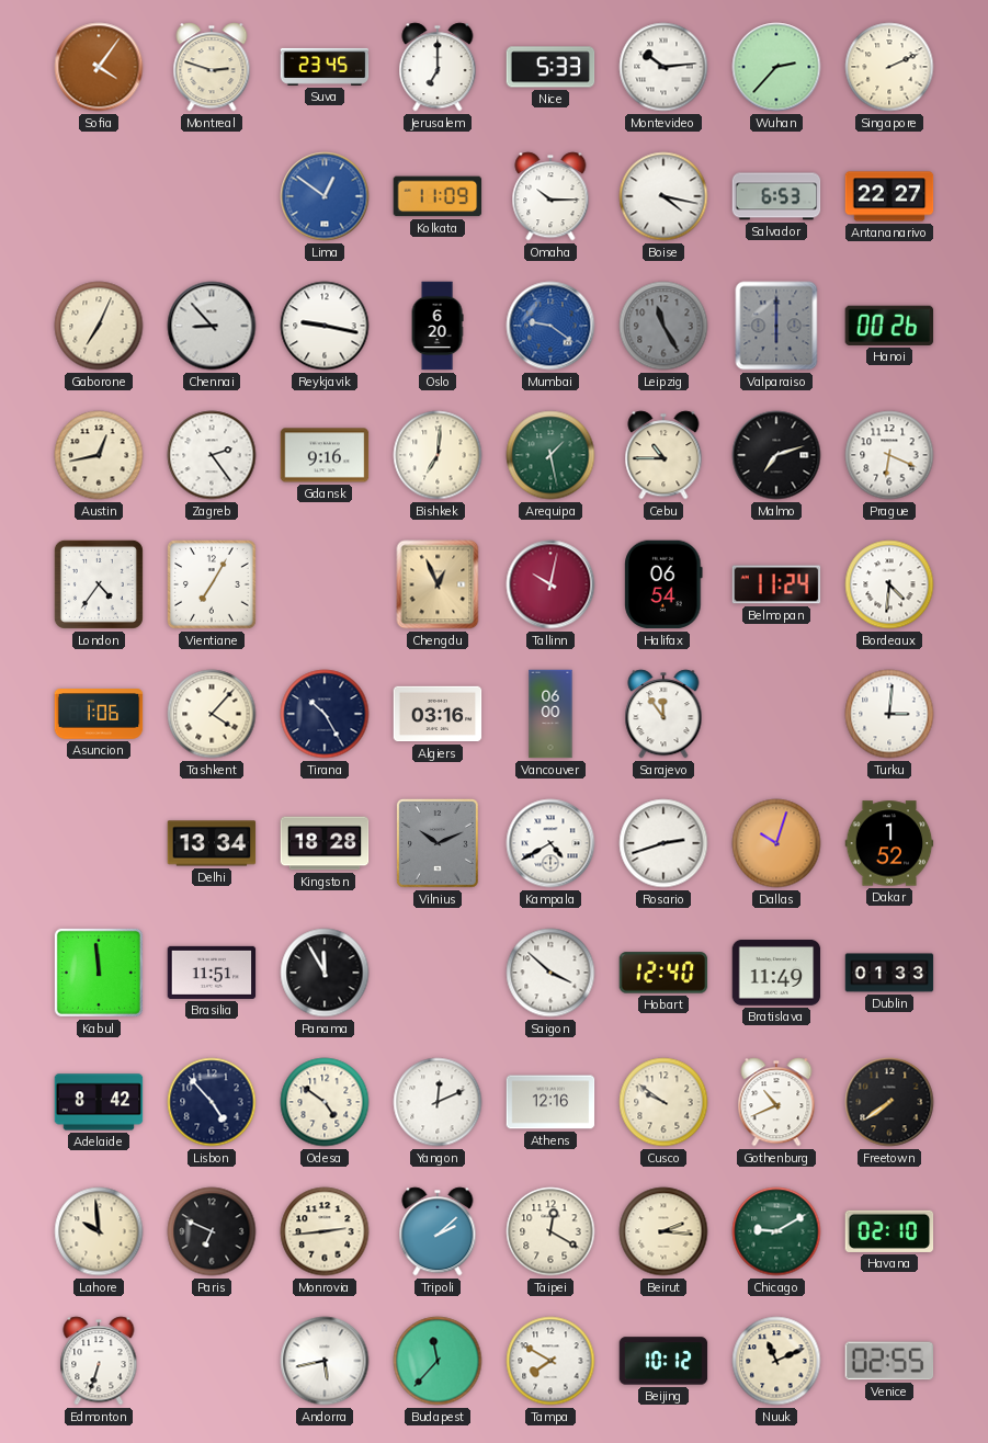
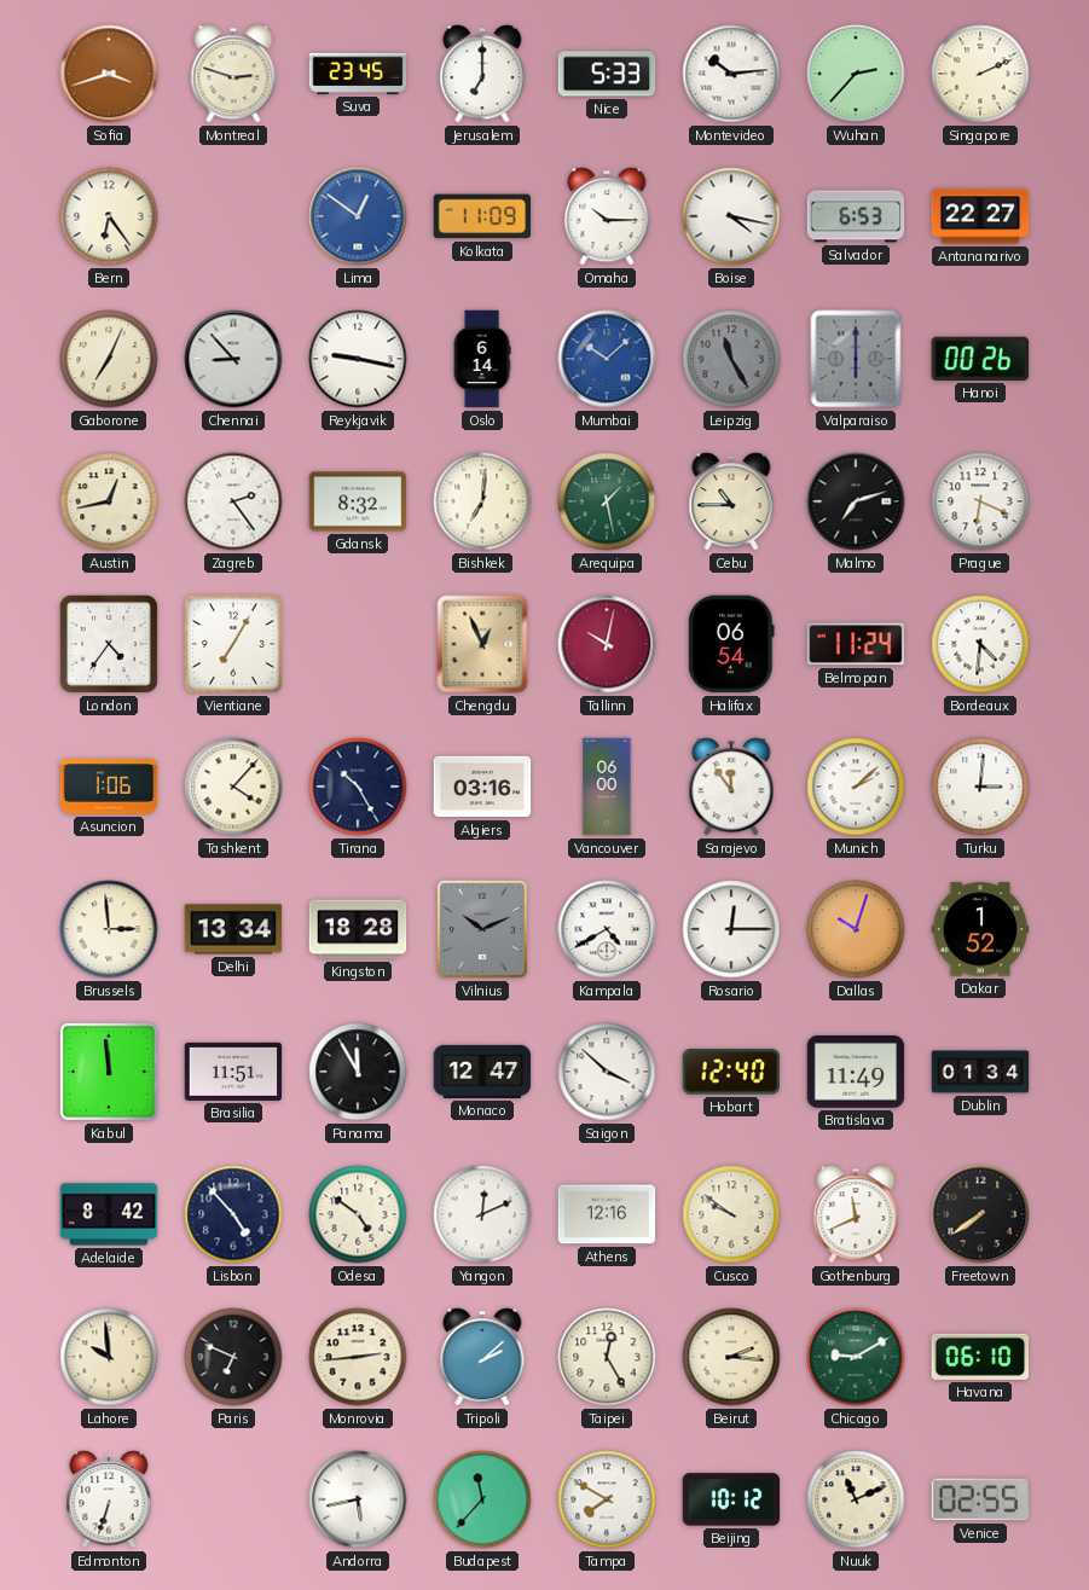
Sofia: 4:06 -> 3:42
Bern: none -> 6:24
Oslo: 6:20 -> 6:14
Mumbai: 9:21 -> 10:08
Gdansk: 9:16 -> 8:32
Munich: none -> 2:08
Brussels: none -> 2:59
Rosario: 2:42 -> 12:15
Monaco: none -> 12:47
Dublin: 01:33 -> 01:34
Gothenburg: 10:41 -> 11:41
Taipei: 12:20 -> 12:25
Havana: 02:10 -> 06:10
